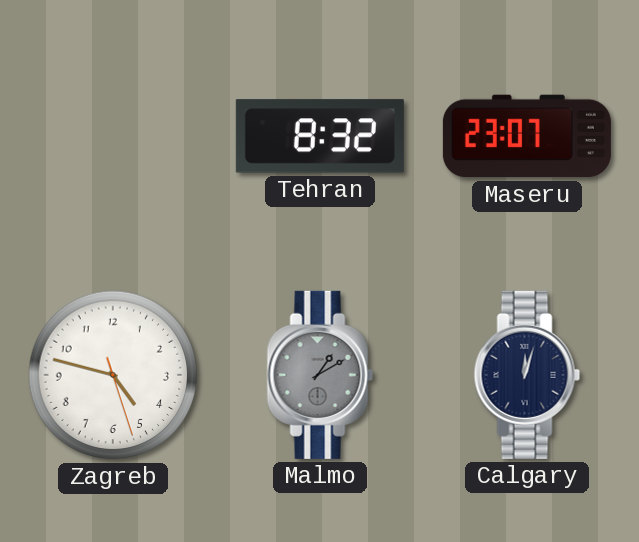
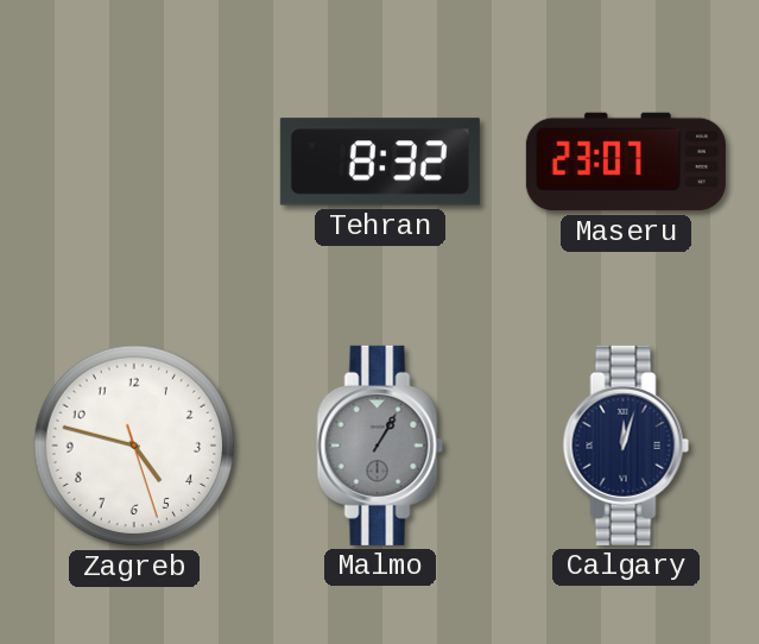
Malmo: 1:10 -> 1:05
